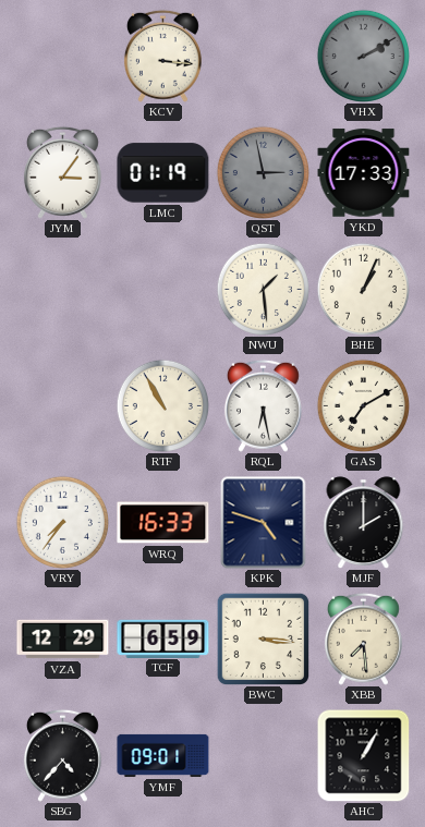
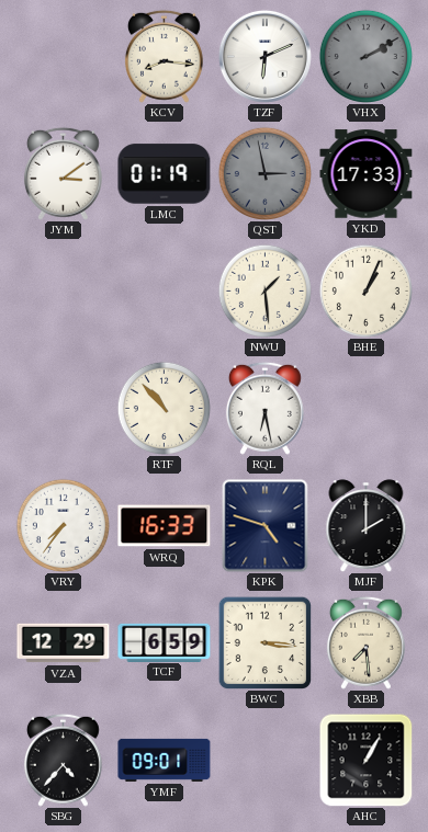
KCV: 3:16 -> 8:16
TZF: none -> 6:11
JYM: 3:06 -> 3:09
RTF: 10:55 -> 10:53
GAS: 7:10 -> none
